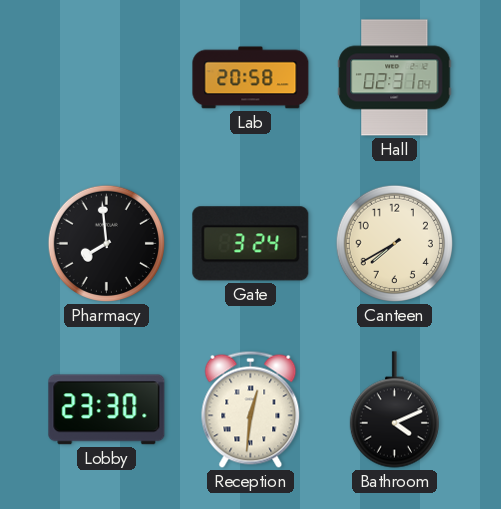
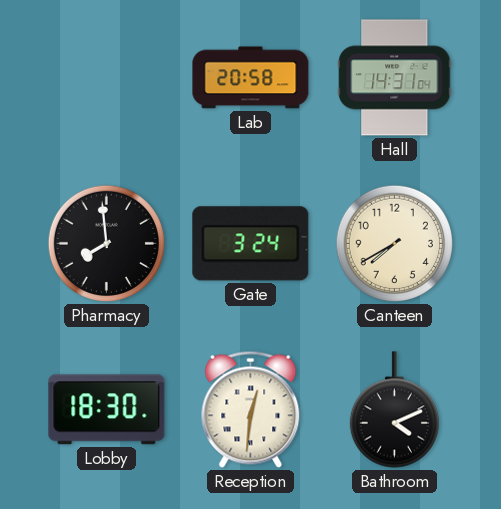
Hall: 02:31 -> 14:31
Lobby: 23:30 -> 18:30
